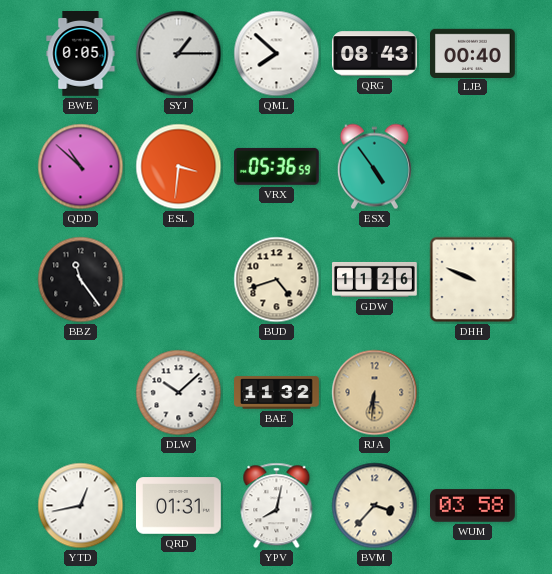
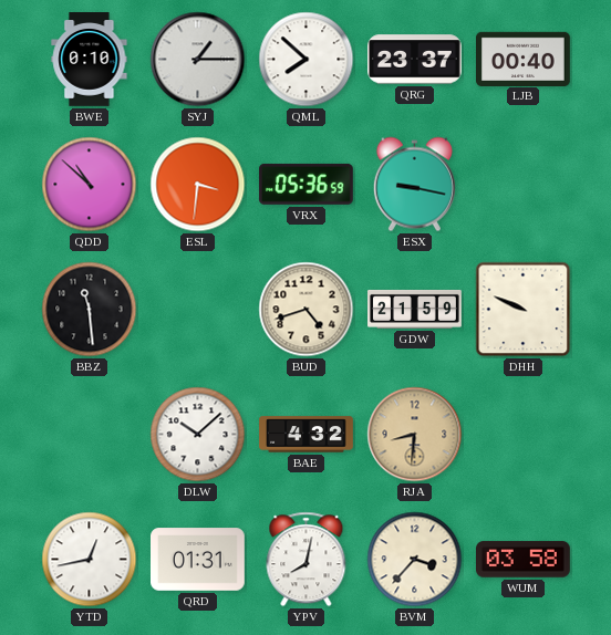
BWE: 0:05 -> 0:10
QRG: 08:43 -> 23:37
ESX: 4:54 -> 9:17
BBZ: 11:24 -> 11:29
GDW: 11:26 -> 21:59
BAE: 11:32 -> 4:32
RJA: 6:31 -> 8:31
